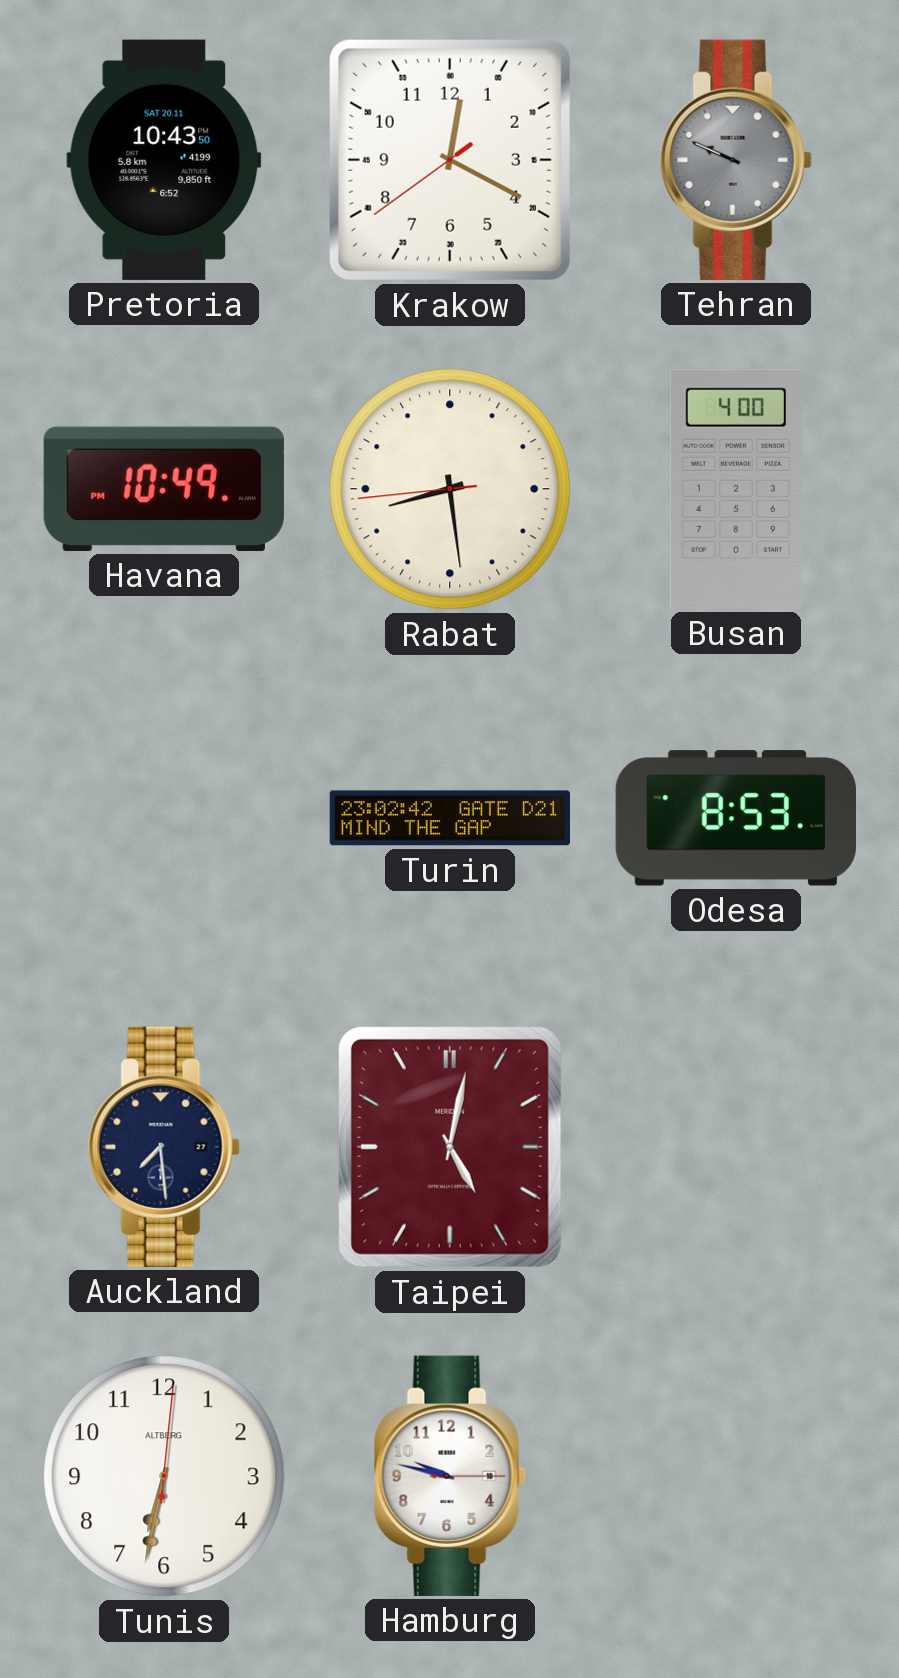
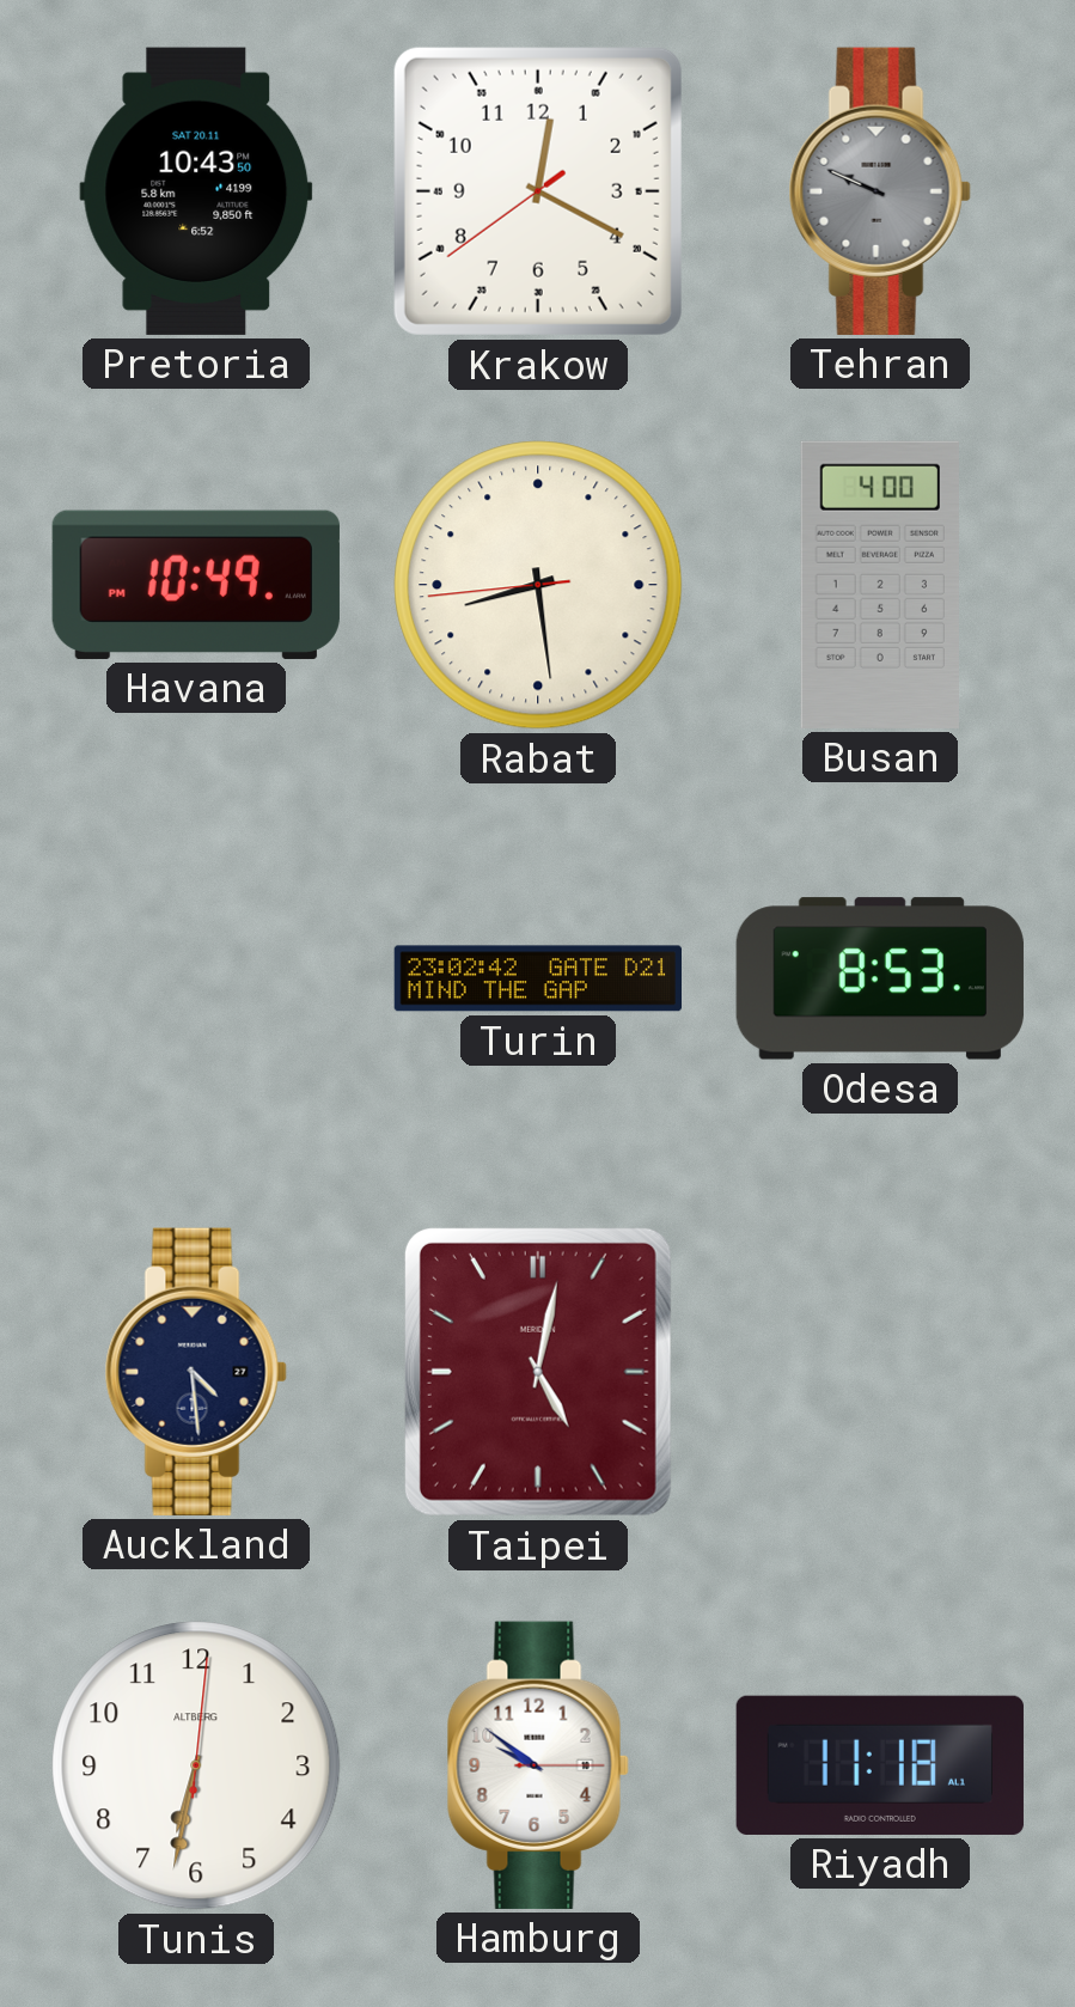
Auckland: 7:29 -> 4:29
Hamburg: 9:47 -> 9:51
Riyadh: none -> 11:18
